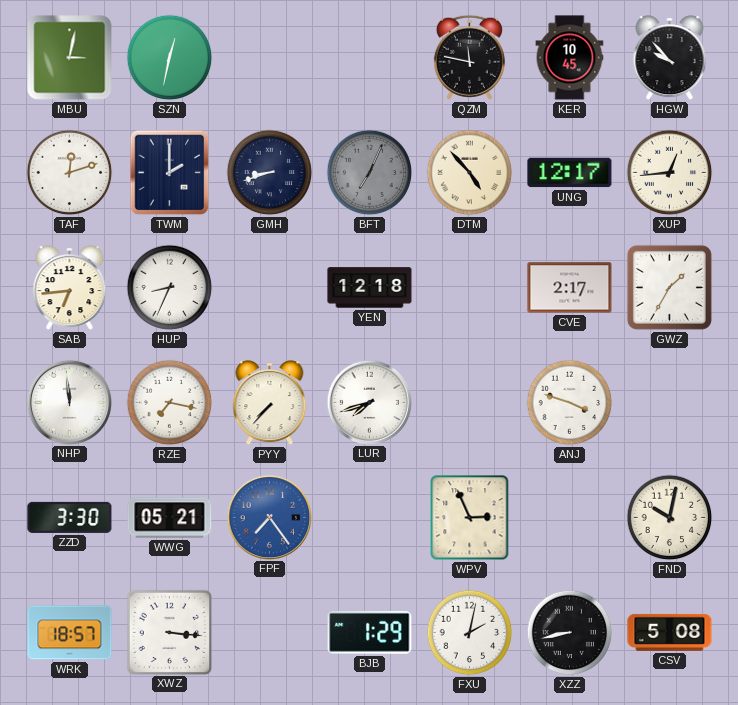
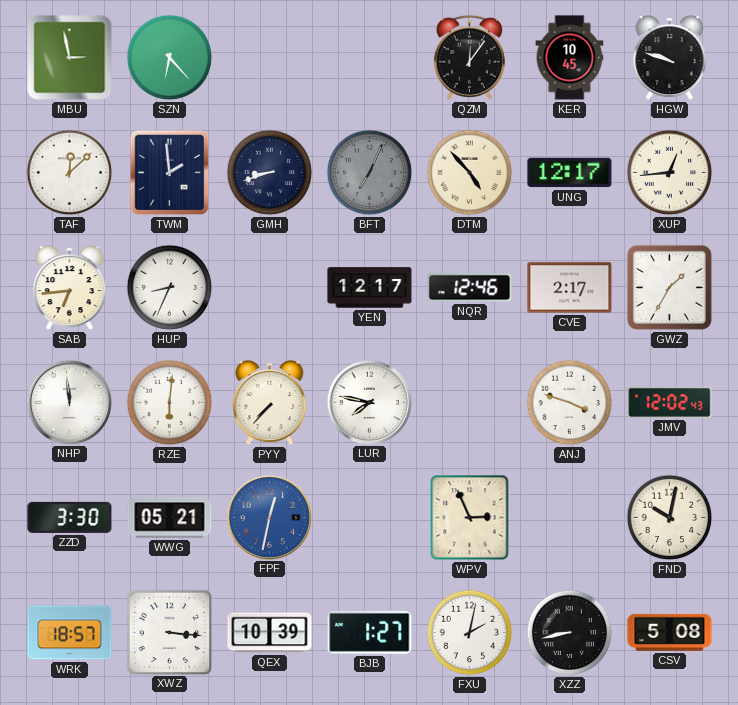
MBU: 3:02 -> 2:58
SZN: 12:32 -> 6:23
QZM: 11:47 -> 12:06
HGW: 9:53 -> 9:48
TAF: 12:12 -> 12:08
TWM: 2:00 -> 1:59
YEN: 12:18 -> 12:17
NQR: none -> 12:46
RZE: 7:17 -> 6:01
LUR: 7:42 -> 7:47
JMV: none -> 12:02
FPF: 7:24 -> 12:32
QEX: none -> 10:39
BJB: 1:29 -> 1:27
